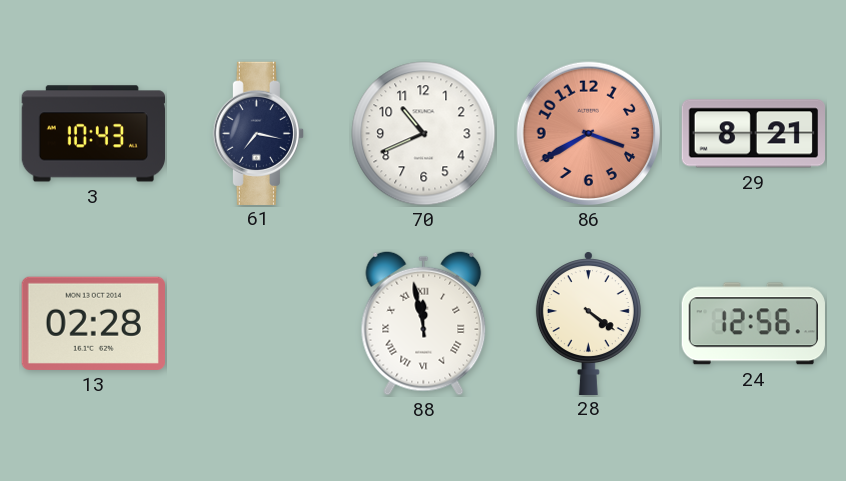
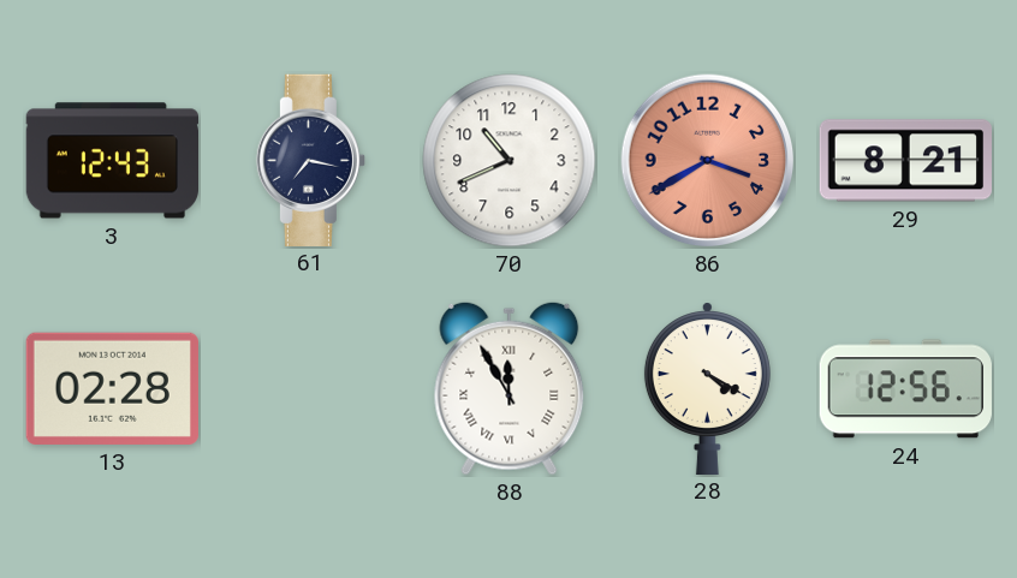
3: 10:43 -> 12:43
88: 11:58 -> 11:55
28: 4:21 -> 4:20
